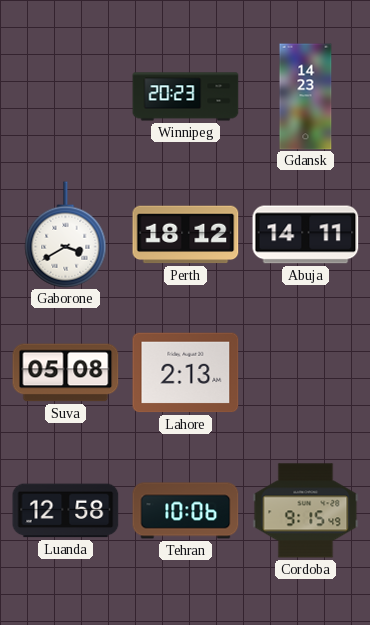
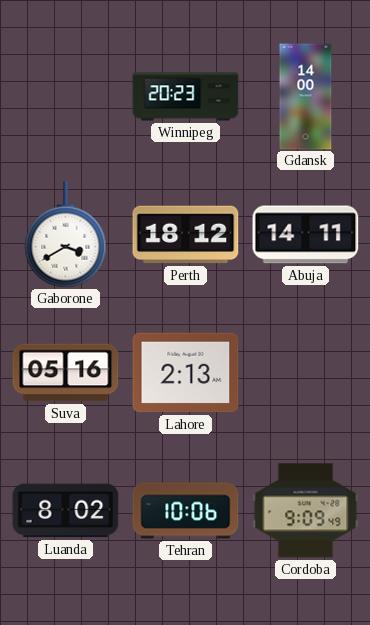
Gdansk: 14:23 -> 14:00
Suva: 05:08 -> 05:16
Luanda: 12:58 -> 8:02
Cordoba: 9:15 -> 9:09
